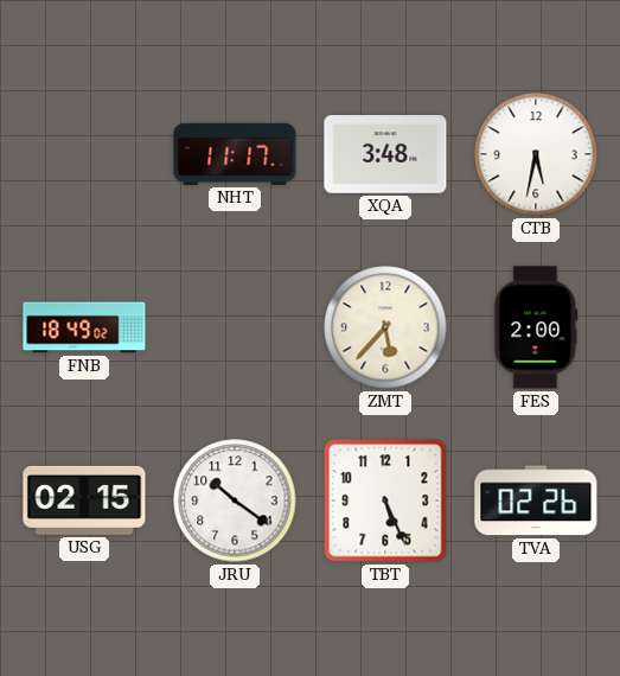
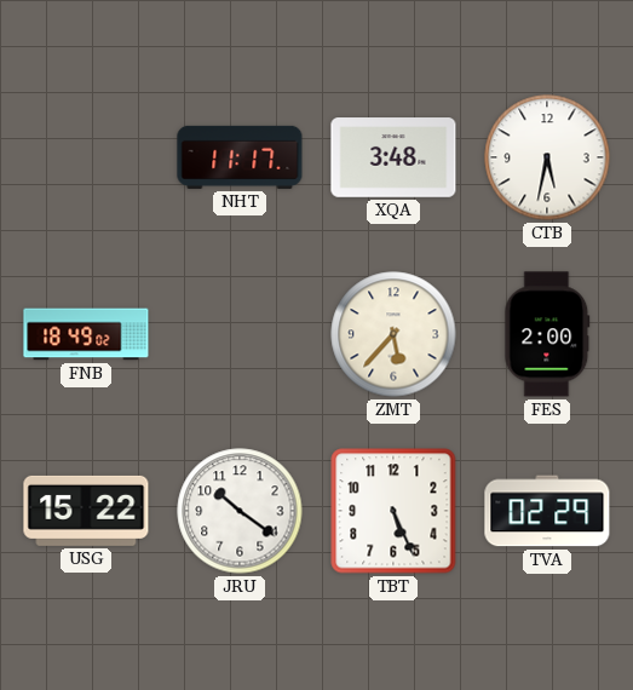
USG: 02:15 -> 15:22
TVA: 02:26 -> 02:29
